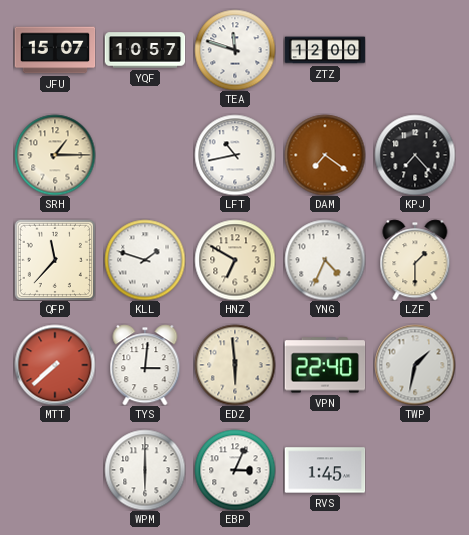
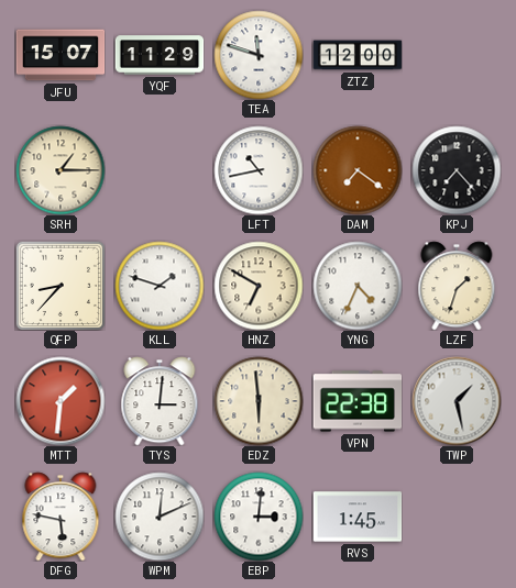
YQF: 10:57 -> 11:29
QFP: 11:37 -> 8:37
LZF: 1:30 -> 1:33
MTT: 7:38 -> 1:31
VPN: 22:40 -> 22:38
TWP: 1:32 -> 1:28
DFG: none -> 5:47
WPM: 6:00 -> 12:11
EBP: 3:04 -> 3:01
